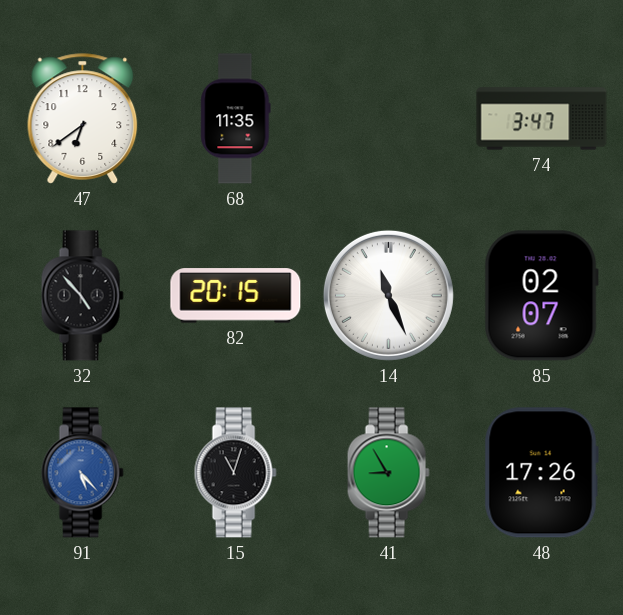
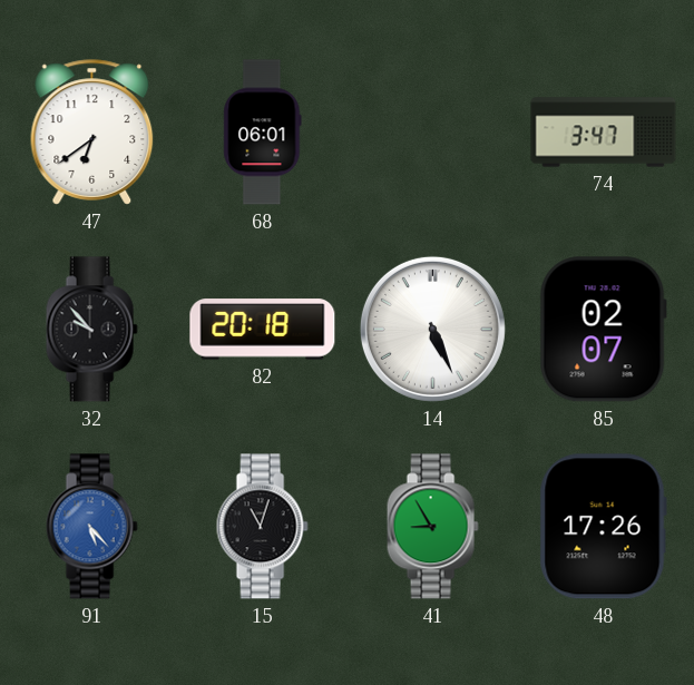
68: 11:35 -> 06:01
32: 4:53 -> 9:53
82: 20:15 -> 20:18
14: 11:26 -> 5:26
